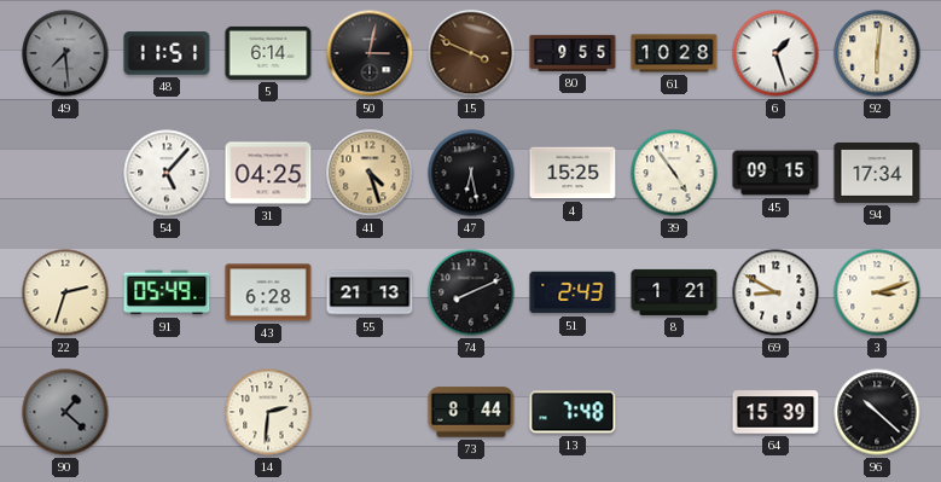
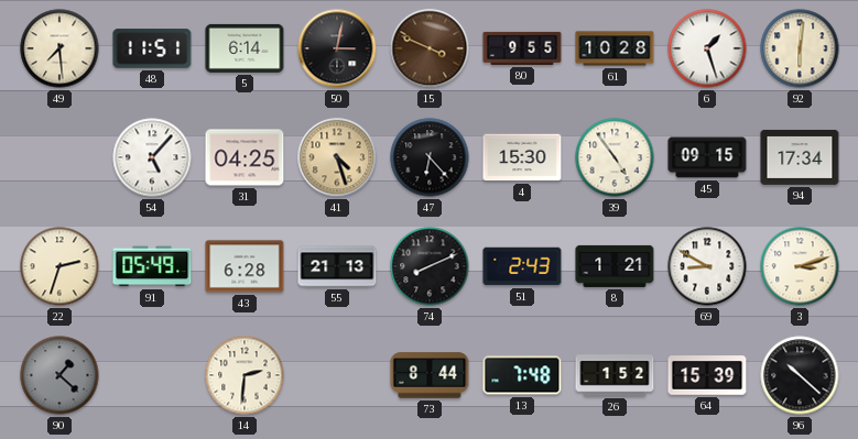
49 dial: grey -> cream
47: 6:28 -> 6:23
4: 15:25 -> 15:30
26: none -> 1:52
